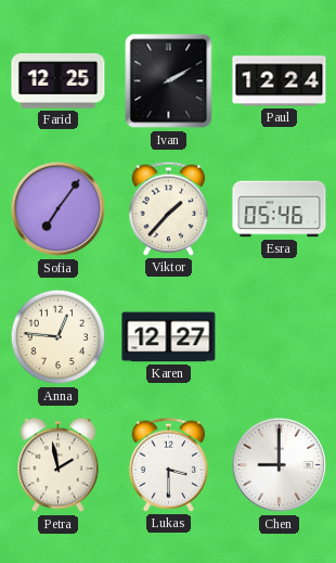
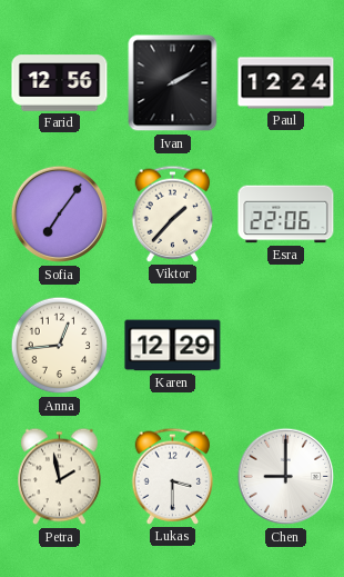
Farid: 12:25 -> 12:56
Esra: 05:46 -> 22:06
Anna: 12:46 -> 12:44
Karen: 12:27 -> 12:29
